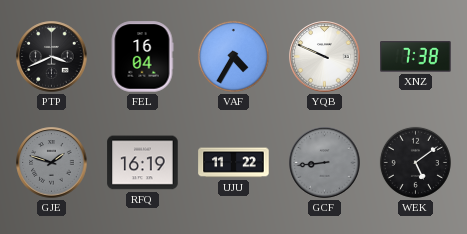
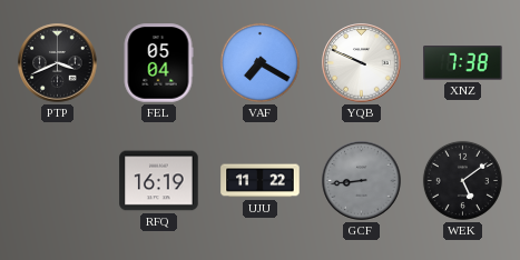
FEL: 16:04 -> 05:04
VAF: 4:35 -> 7:20
GJE: 1:48 -> none
